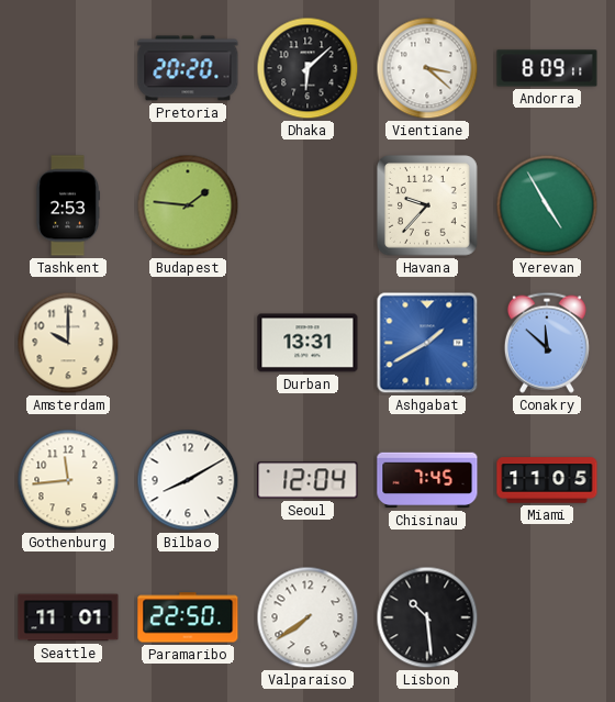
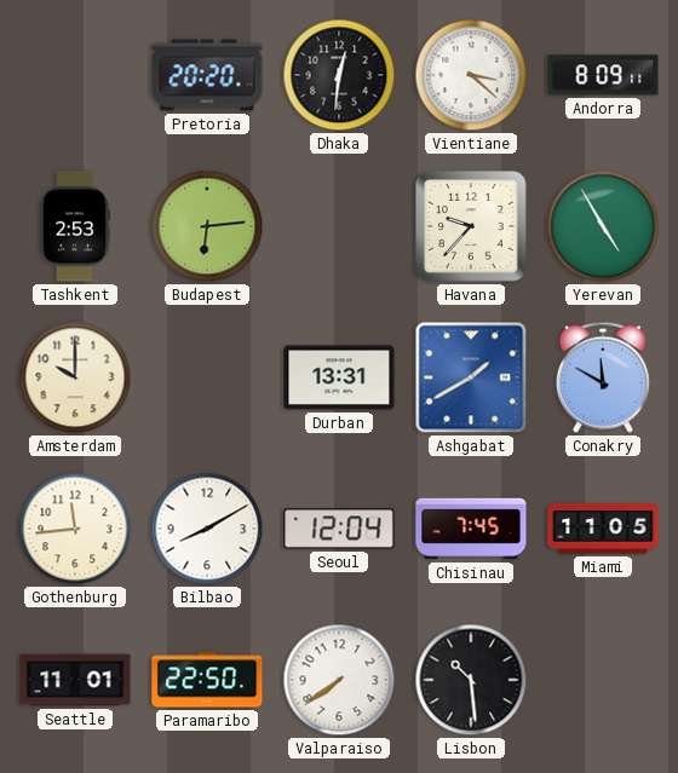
Dhaka: 6:08 -> 12:31
Budapest: 1:46 -> 6:14
Conakry: 11:52 -> 11:50
